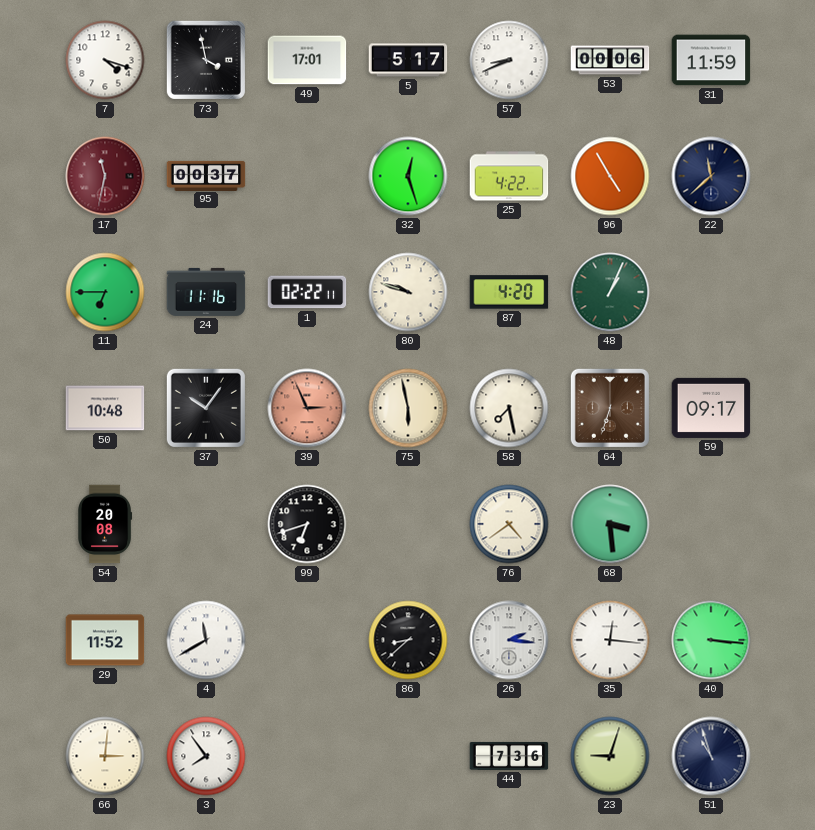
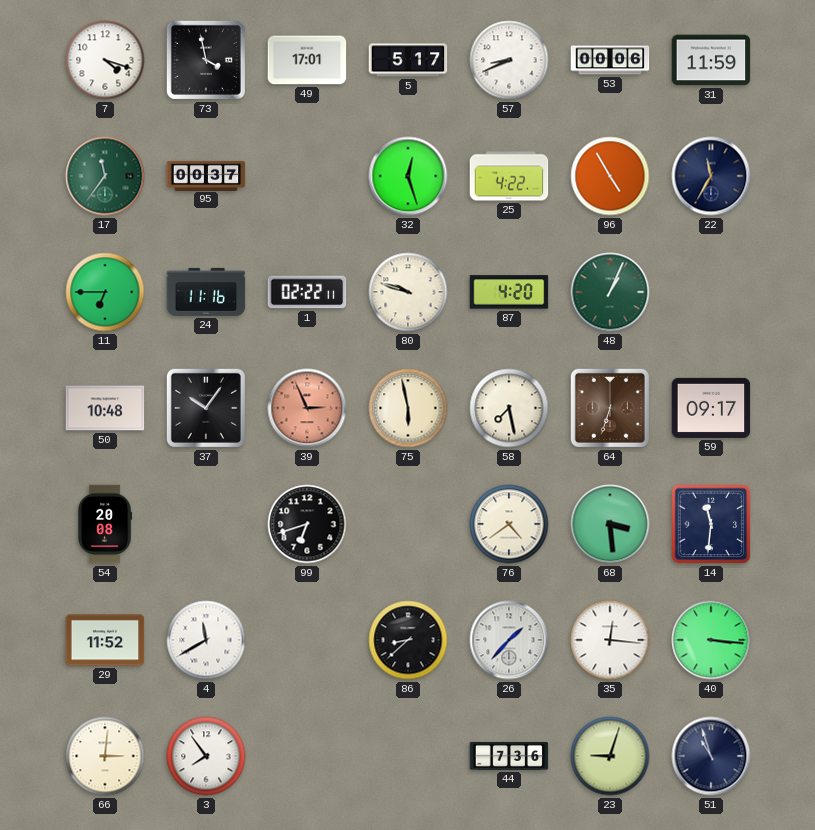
17: 11:32 -> 11:36
17 dial: burgundy -> green
22: 11:38 -> 11:35
14: none -> 11:31
26: 2:16 -> 1:37
